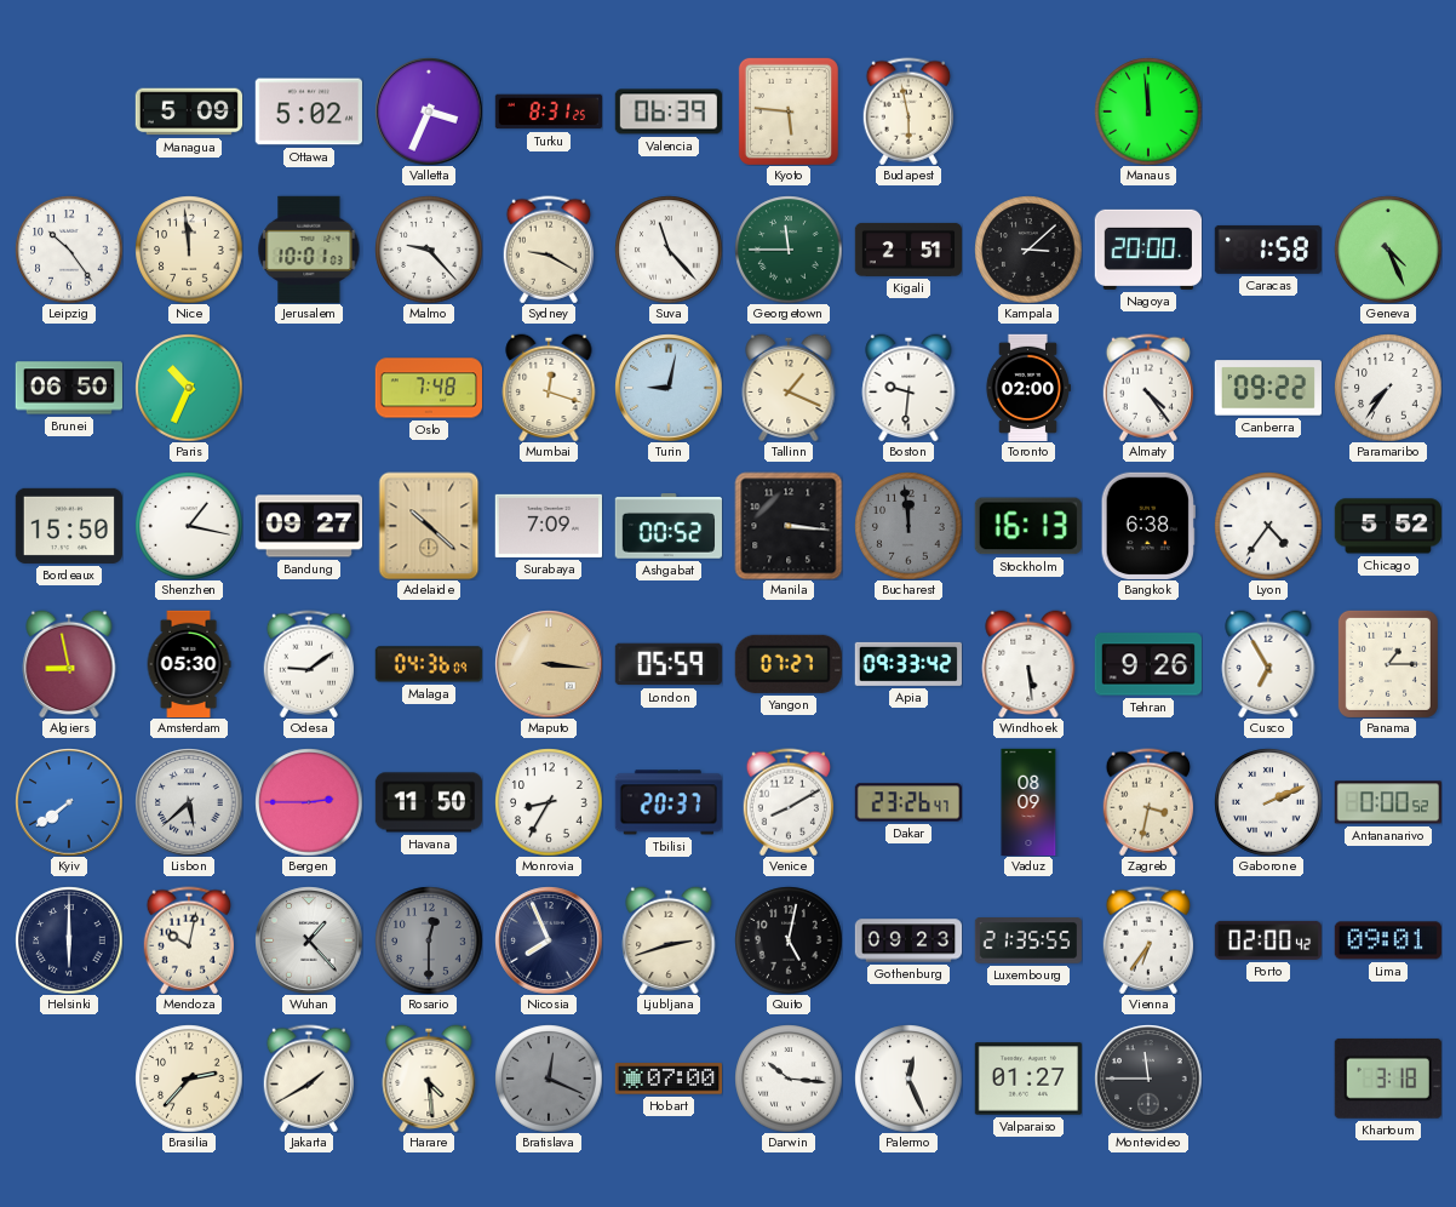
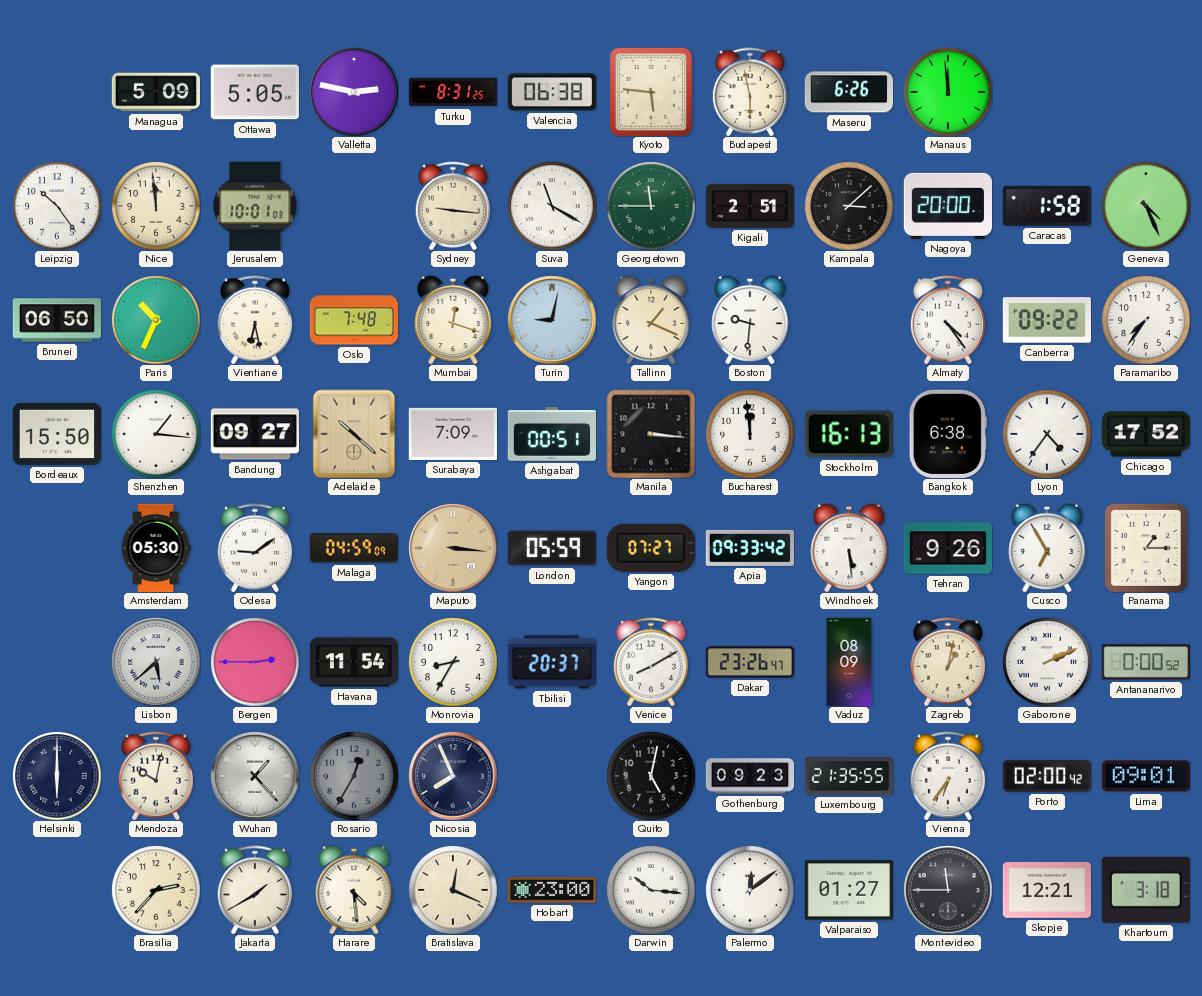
Ottawa: 5:02 -> 5:05
Valletta: 3:34 -> 2:47
Valencia: 06:39 -> 06:38
Maseru: none -> 6:26
Malmo: 9:23 -> none
Sydney: 9:20 -> 9:16
Suva: 11:23 -> 11:20
Vientiane: none -> 6:28
Toronto: 02:00 -> none
Shenzhen: 1:17 -> 1:16
Ashgabat: 00:52 -> 00:51
Bucharest dial: grey -> white
Chicago: 5:52 -> 17:52
Algiers: 8:58 -> none
Malaga: 04:36 -> 04:59
Kyiv: 7:39 -> none
Havana: 11:50 -> 11:54
Zagreb: 3:32 -> 1:02
Rosario: 12:30 -> 12:35
Ljubljana: 2:42 -> none
Bratislava dial: grey -> cream
Hobart: 07:00 -> 23:00
Palermo: 12:26 -> 12:09
Skopje: none -> 12:21
